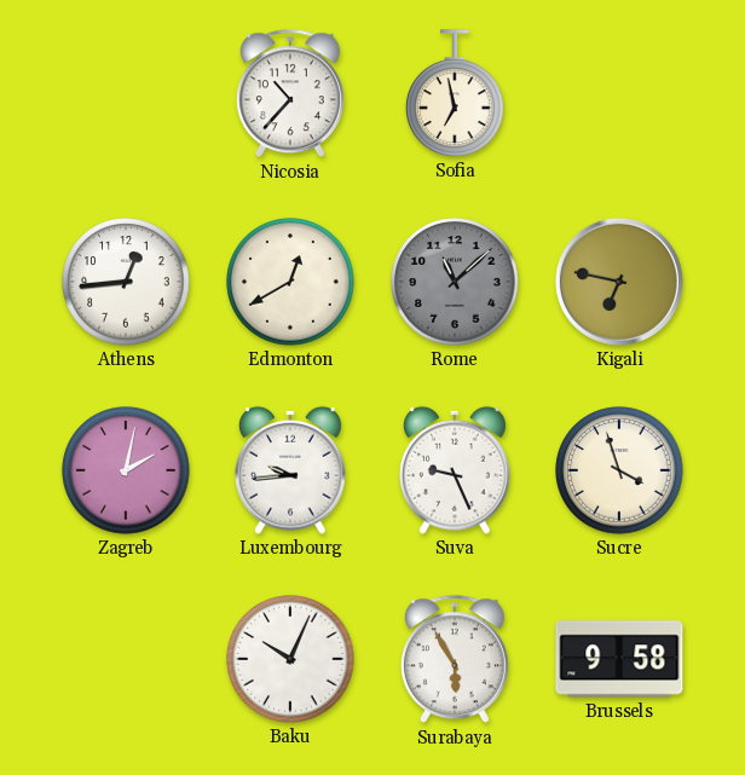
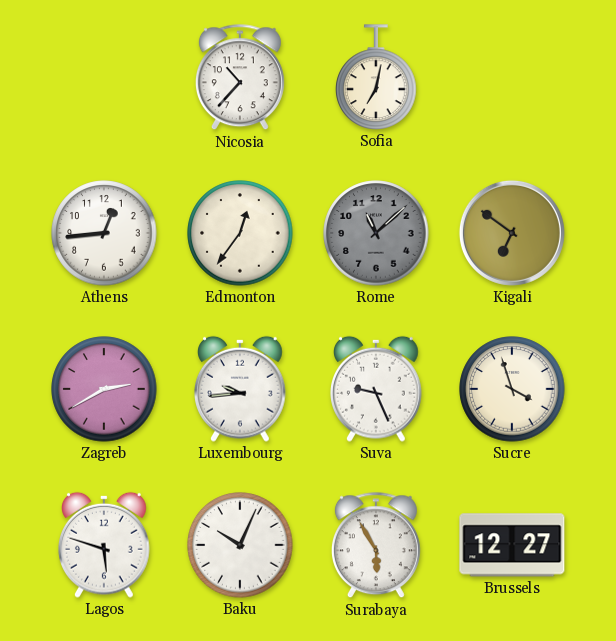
Sofia: 6:58 -> 7:02
Edmonton: 12:40 -> 12:36
Kigali: 6:47 -> 6:51
Zagreb: 2:02 -> 2:40
Lagos: none -> 5:48
Brussels: 9:58 -> 12:27
